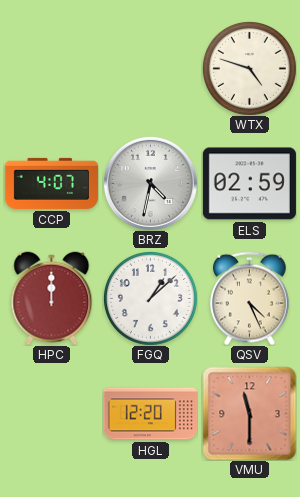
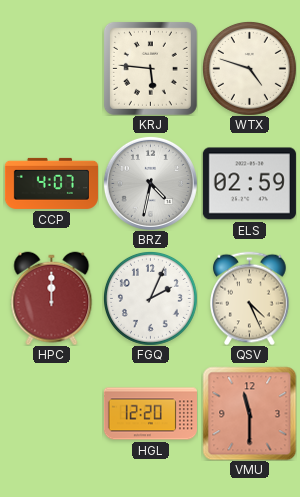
KRJ: none -> 5:46
FGQ: 1:08 -> 2:04
